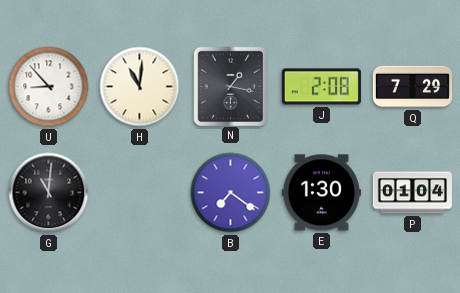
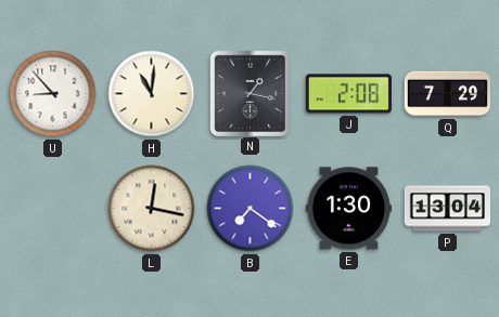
G: 11:01 -> none
L: none -> 12:17
P: 01:04 -> 13:04
